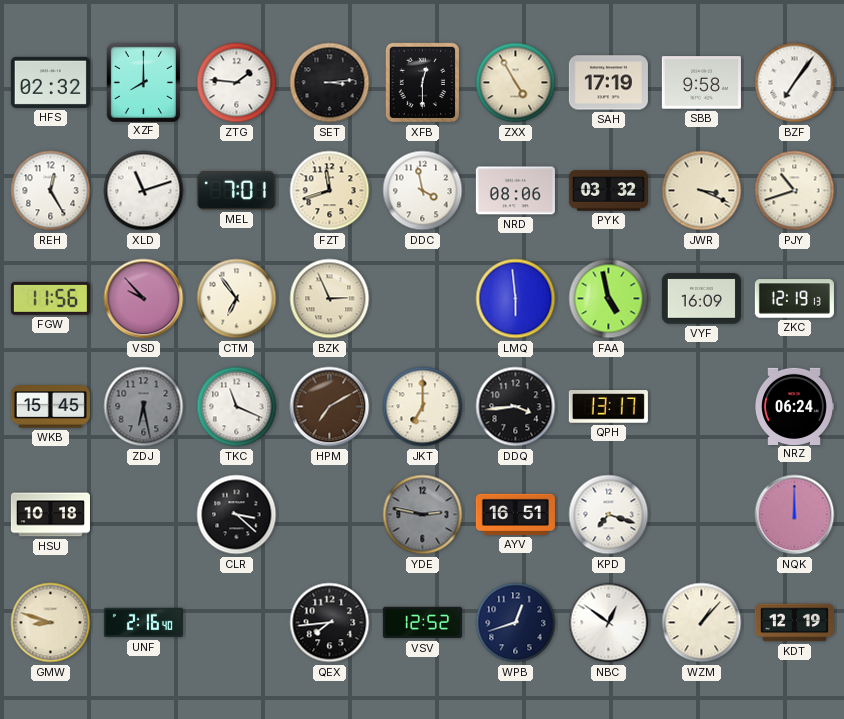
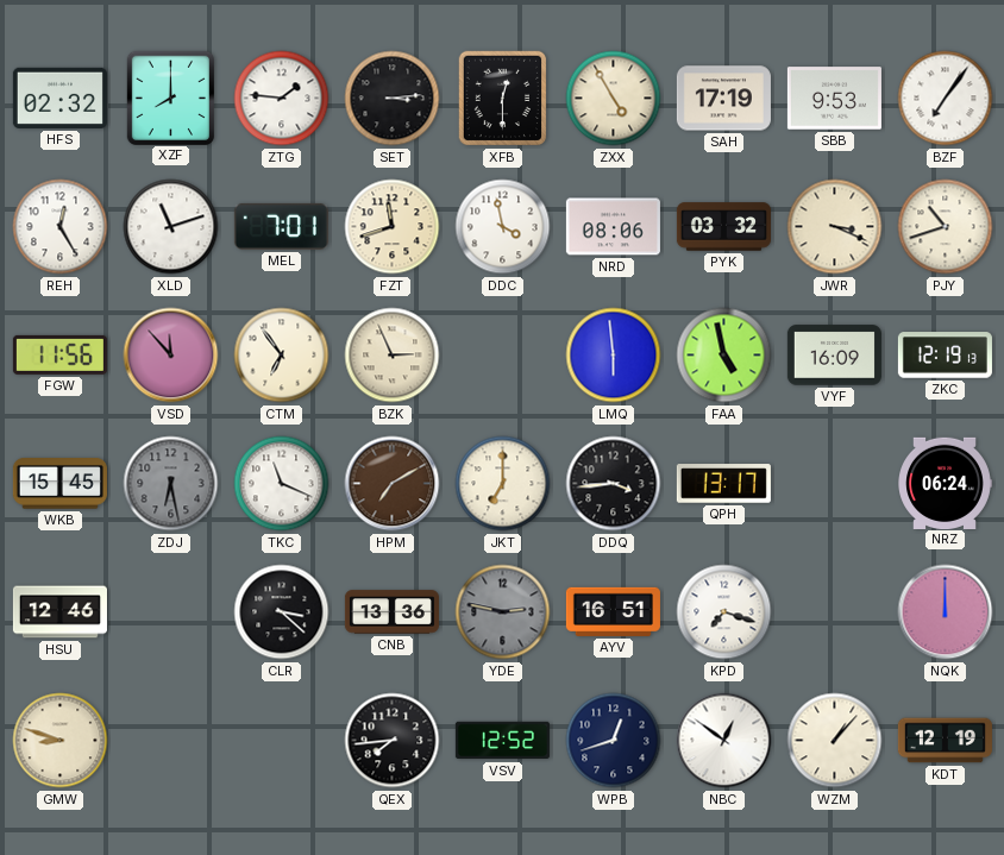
SBB: 9:58 -> 9:53
VSD: 9:53 -> 11:53
HSU: 10:18 -> 12:46
CNB: none -> 13:36
UNF: 2:16 -> none
